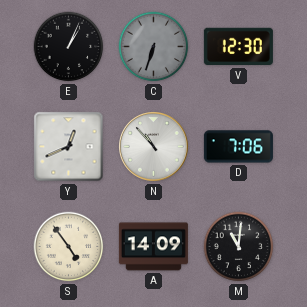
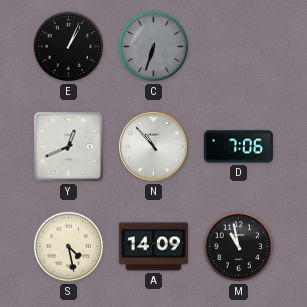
V: 12:30 -> none
S: 4:54 -> 4:28
M: 11:01 -> 10:58
